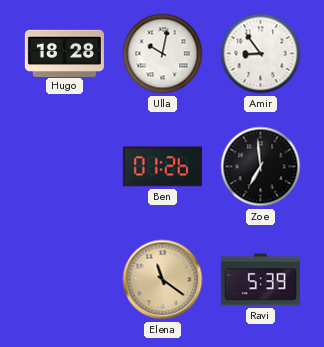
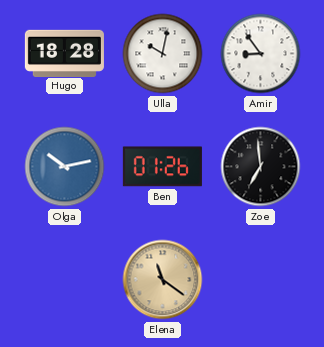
Olga: none -> 10:13
Ravi: 5:39 -> none
